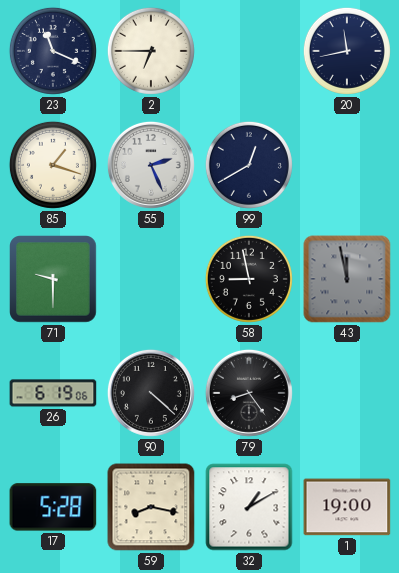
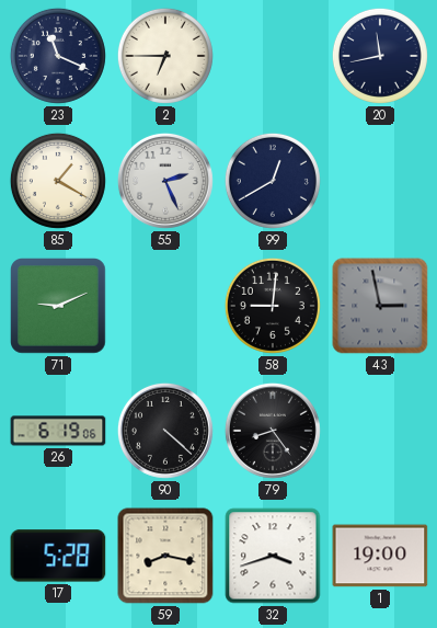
85: 1:18 -> 1:20
71: 9:30 -> 9:11
58: 8:58 -> 9:01
43: 11:58 -> 2:58
32: 1:10 -> 3:42
